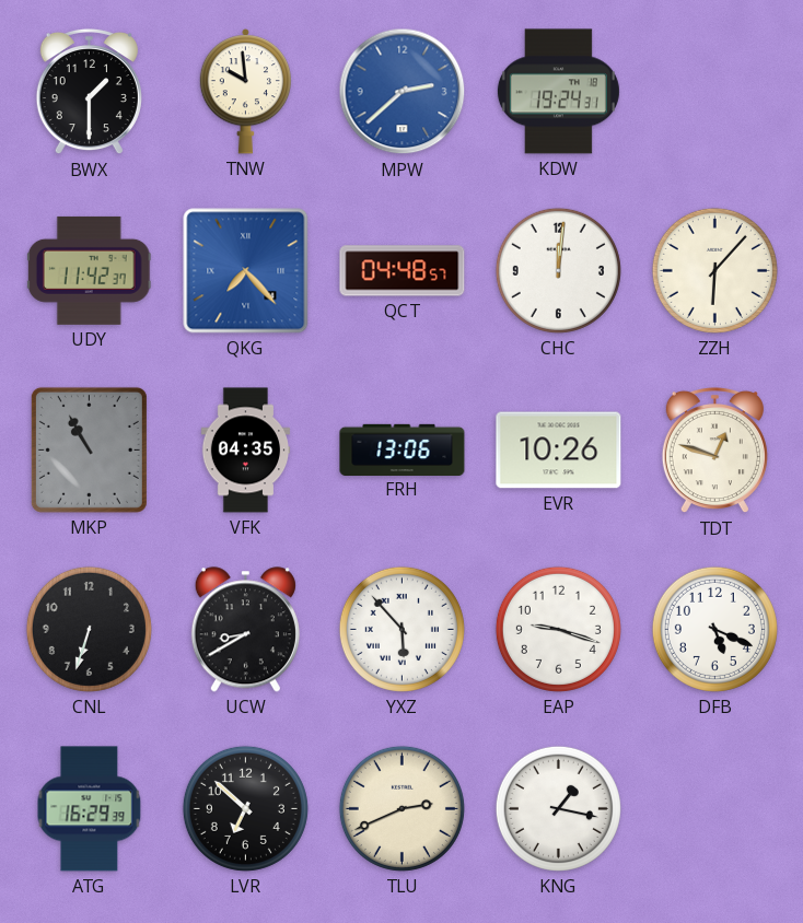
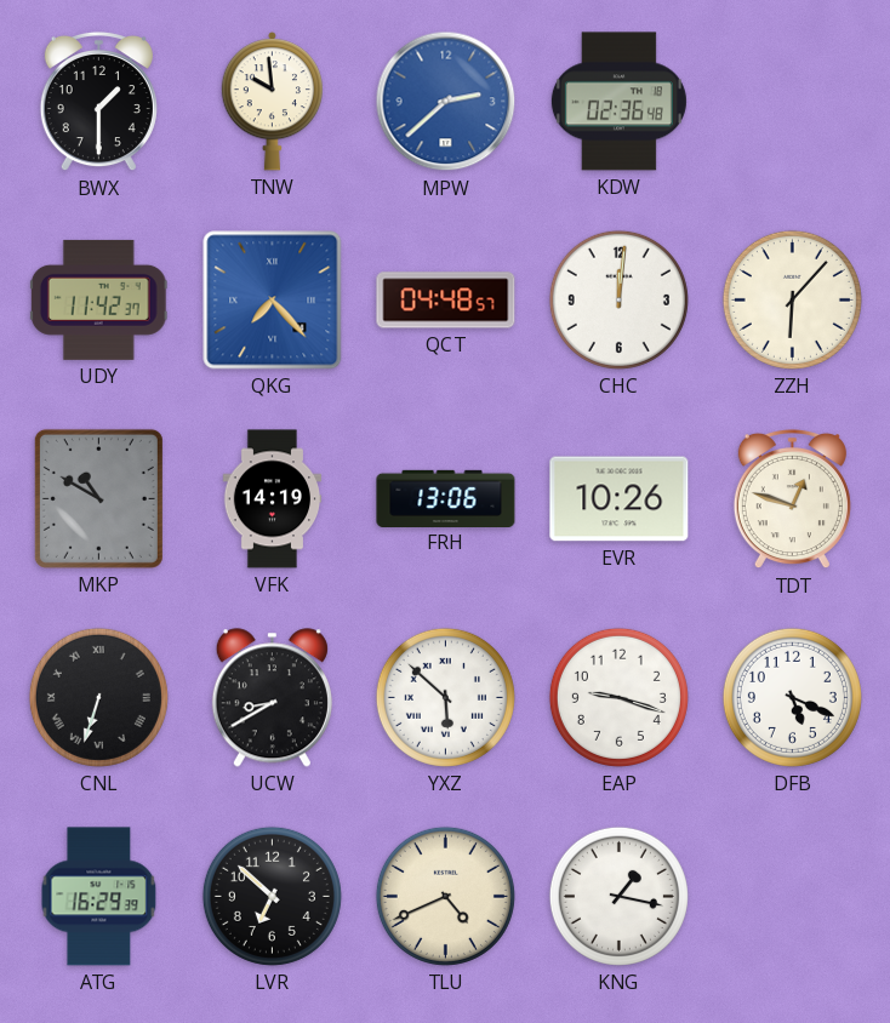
KDW: 19:24 -> 02:36
MKP: 10:55 -> 10:50
VFK: 04:35 -> 14:19
CNL numerals: Arabic -> Roman
YXZ: 5:53 -> 5:52
TLU: 2:41 -> 4:41
